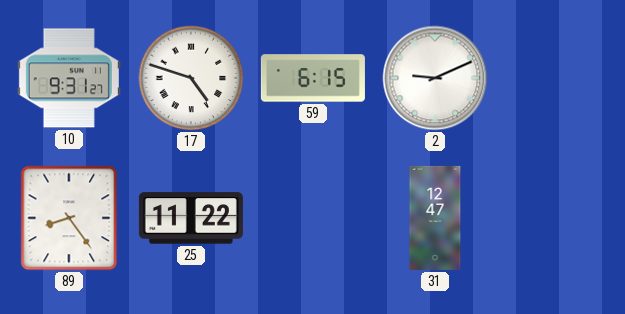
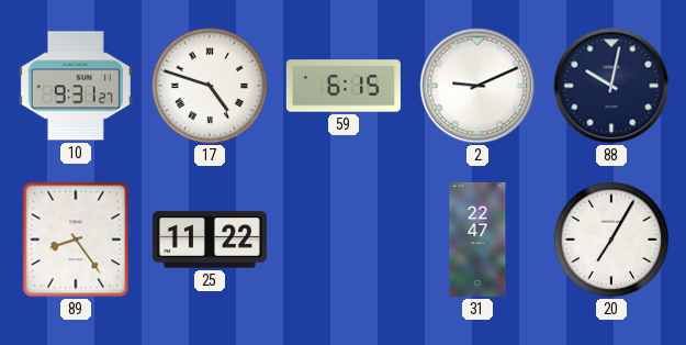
88: none -> 10:02
31: 12:47 -> 22:47
20: none -> 7:05
